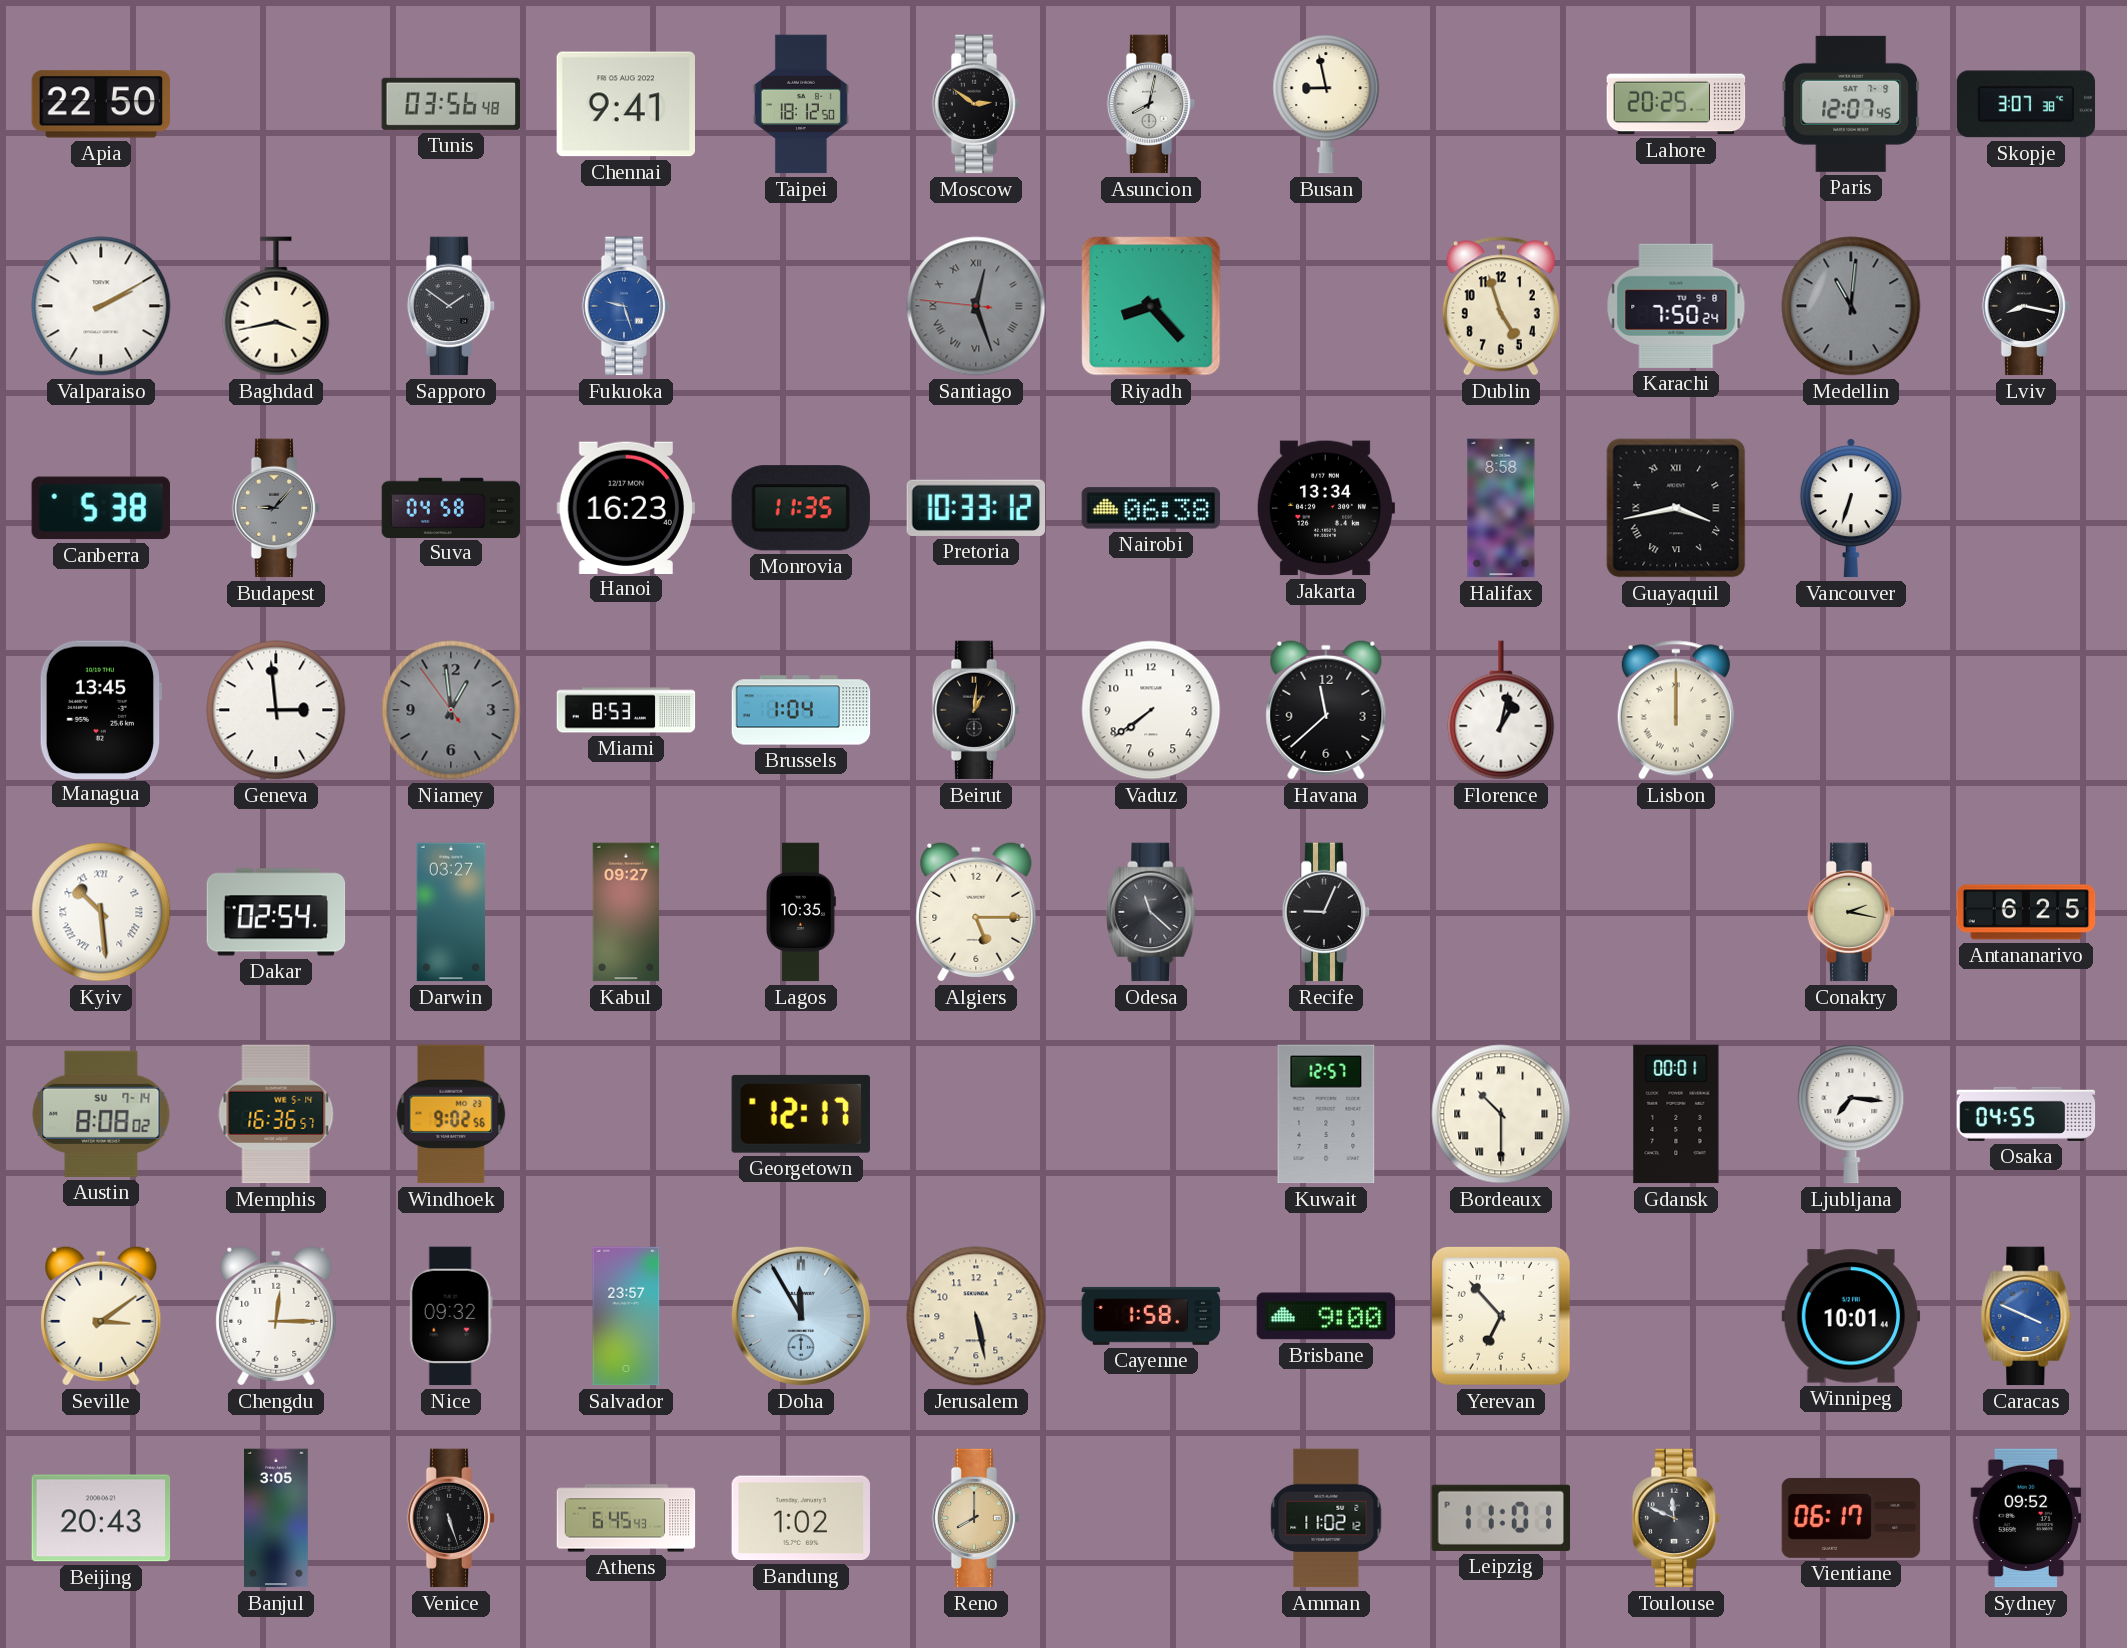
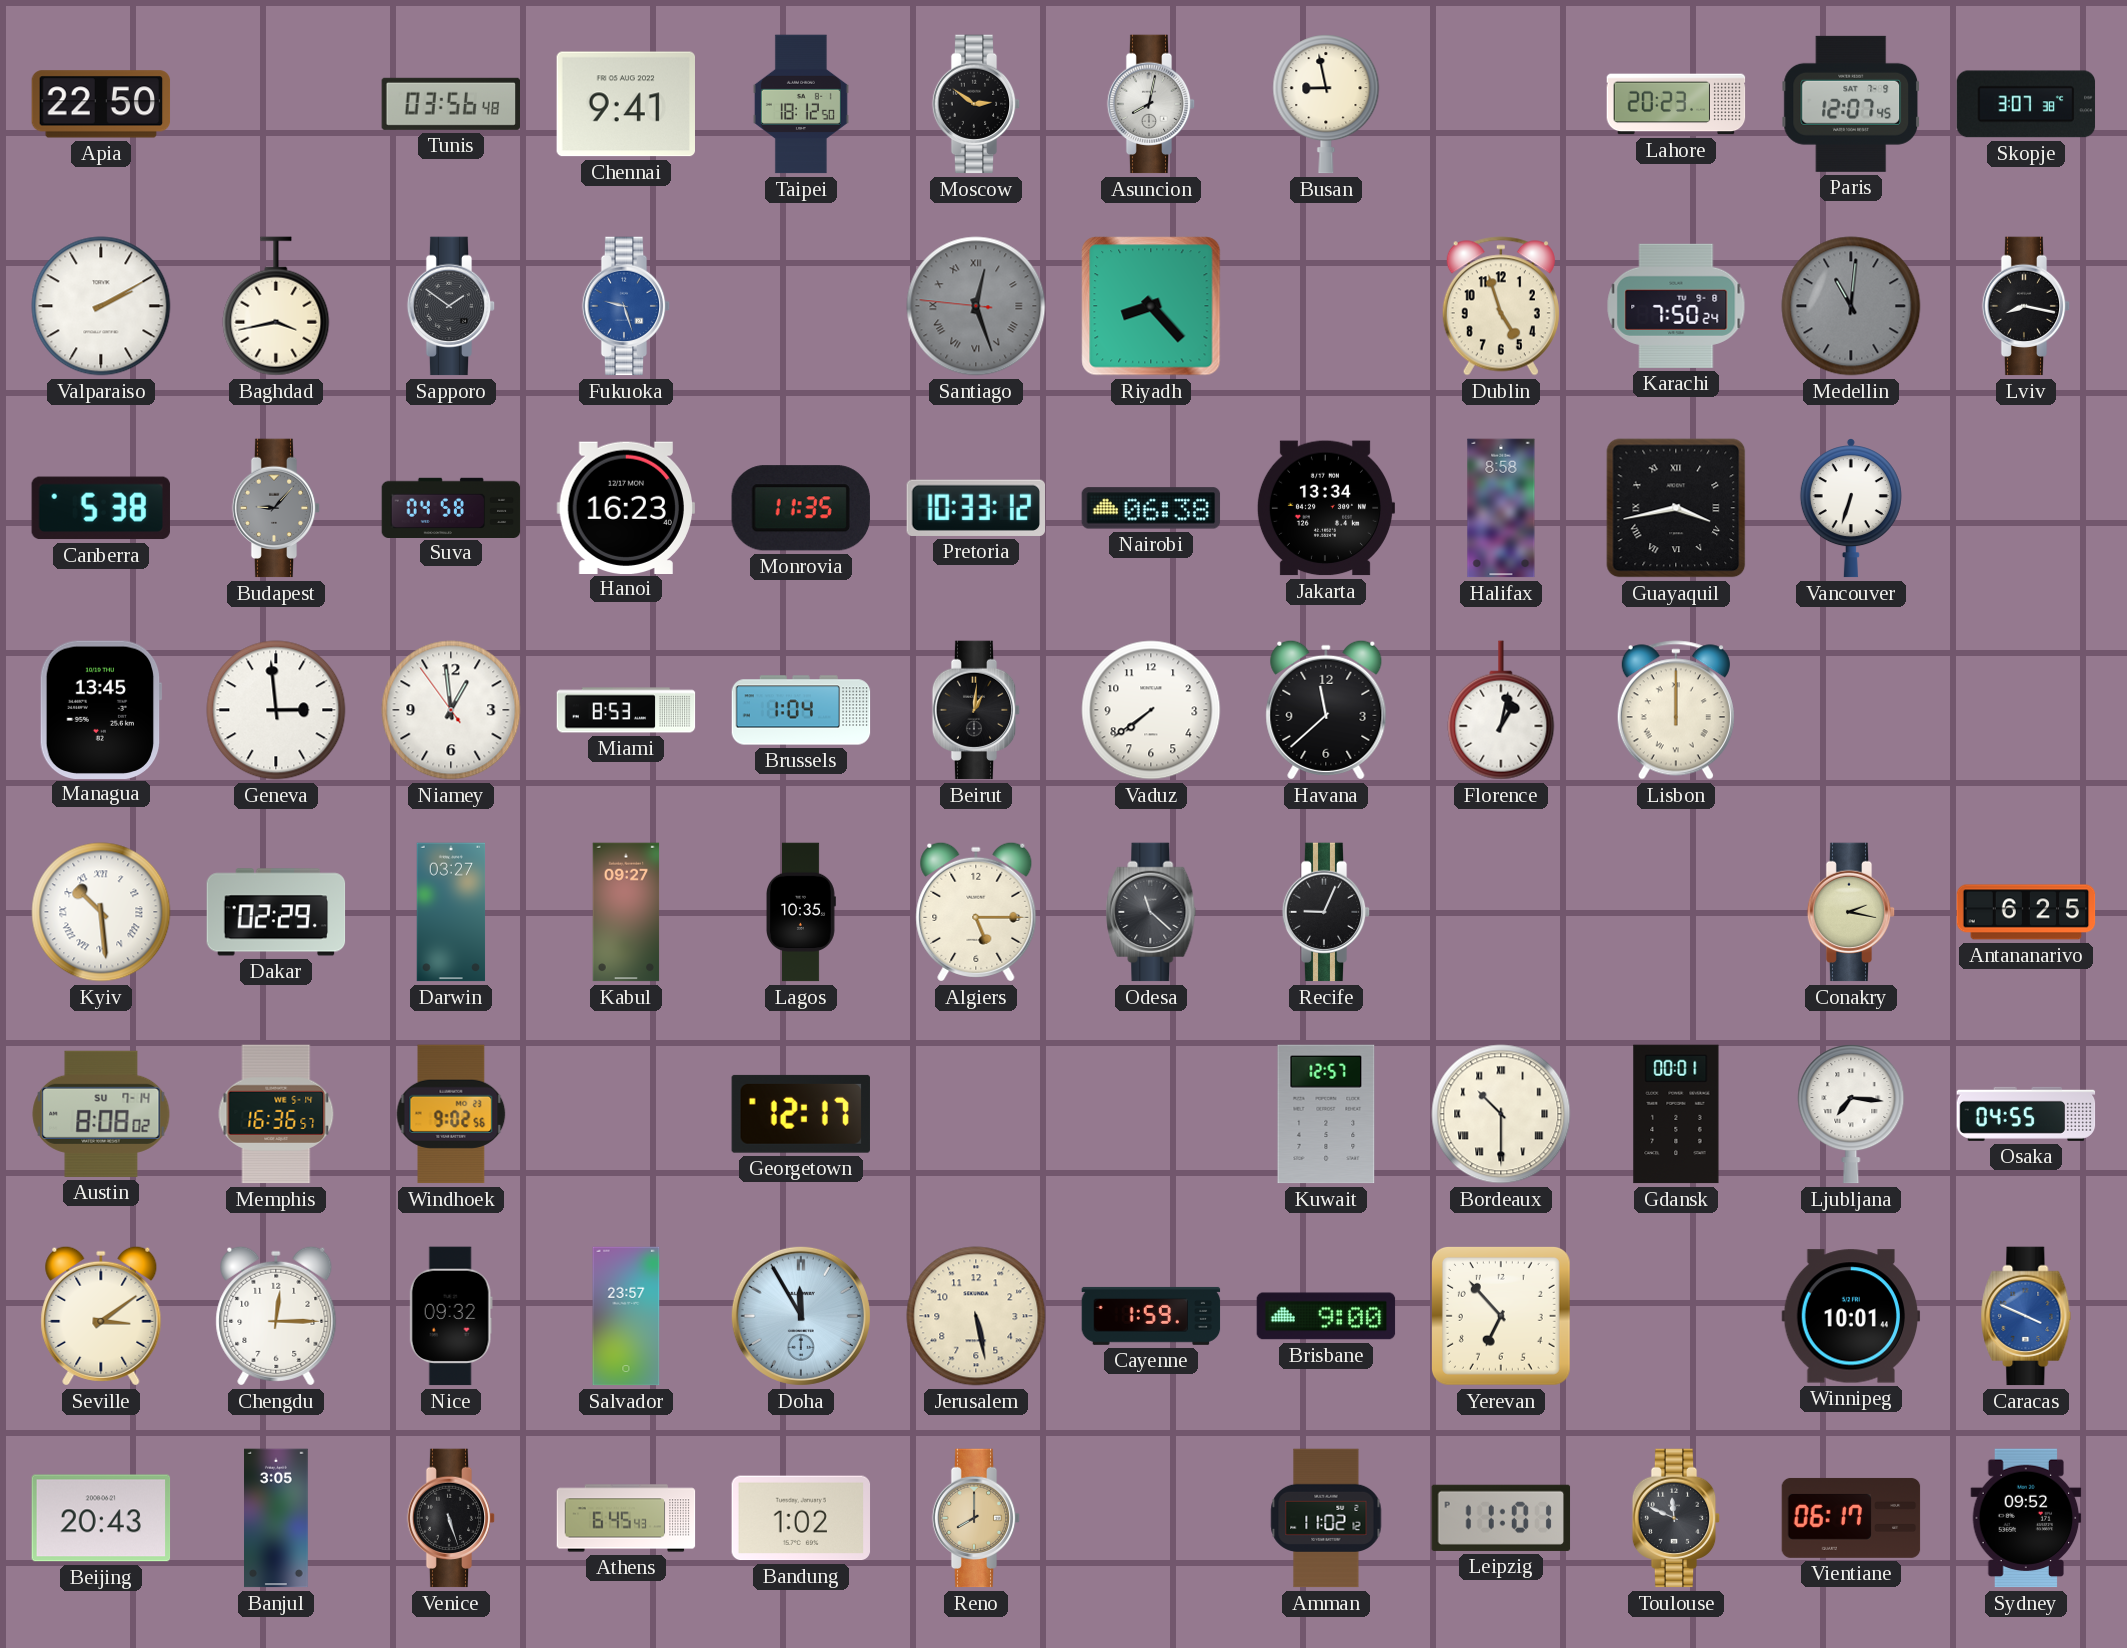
Lahore: 20:25 -> 20:23
Niamey dial: grey -> white
Dakar: 02:54 -> 02:29
Cayenne: 1:58 -> 1:59
